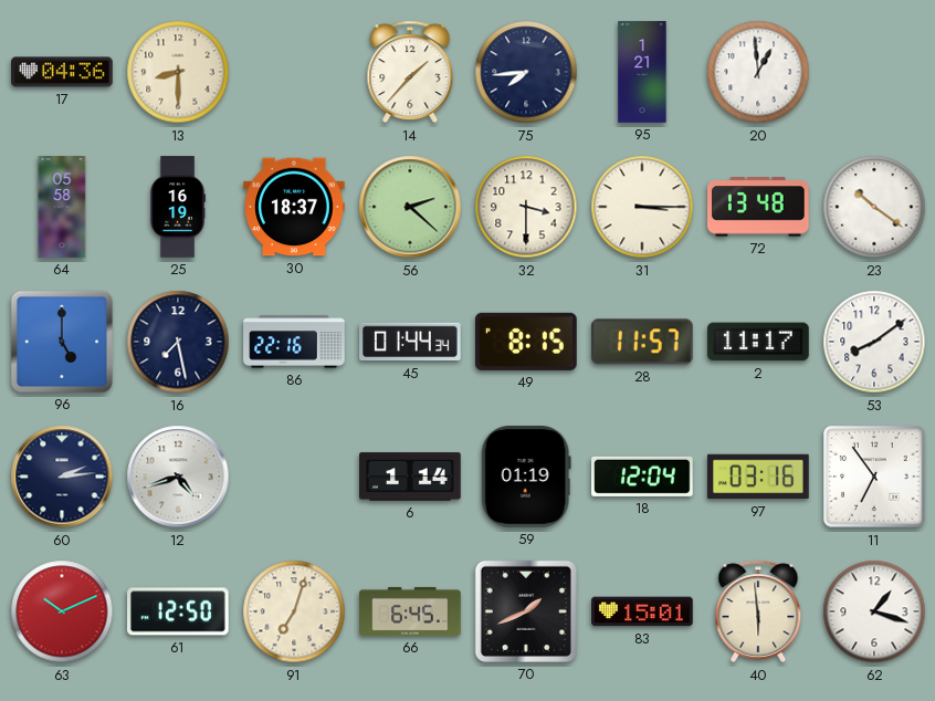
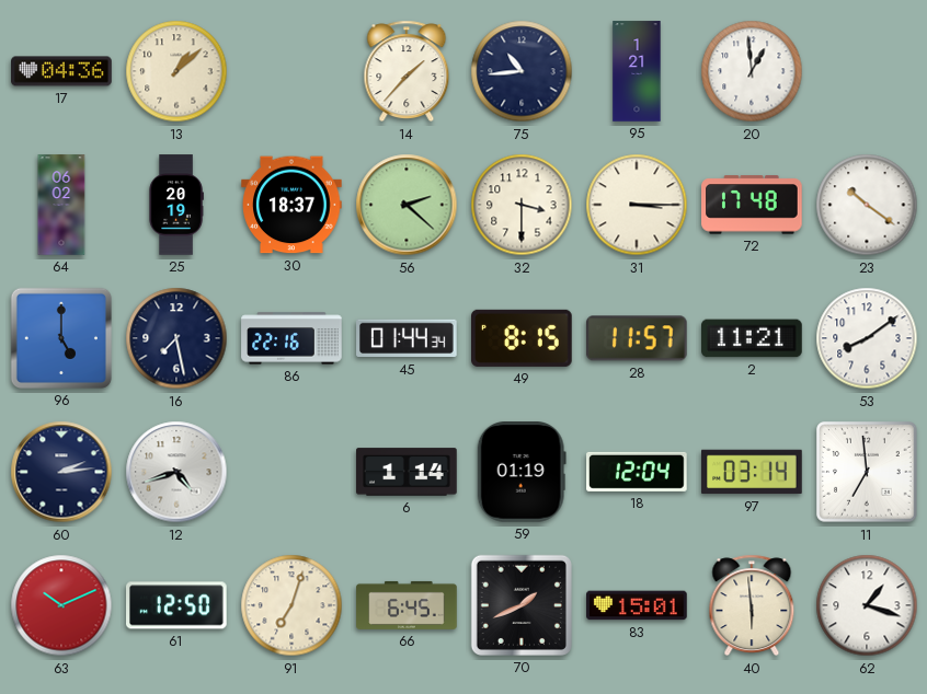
13: 8:30 -> 1:08
75: 7:44 -> 10:44
64: 05:58 -> 06:02
25: 16:19 -> 20:19
72: 13:48 -> 17:48
2: 11:17 -> 11:21
97: 03:16 -> 03:14
11: 6:54 -> 6:59
